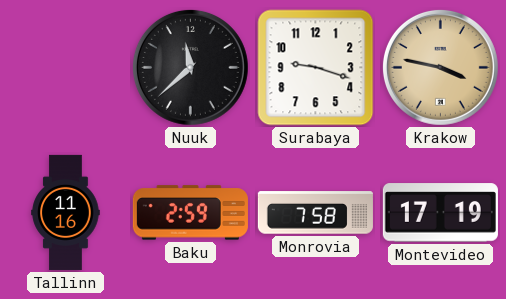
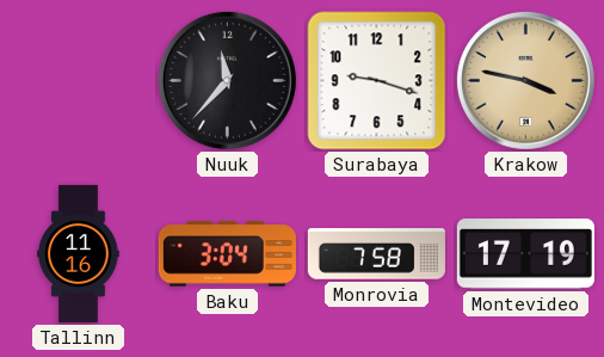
Nuuk: 11:38 -> 11:37
Baku: 2:59 -> 3:04
